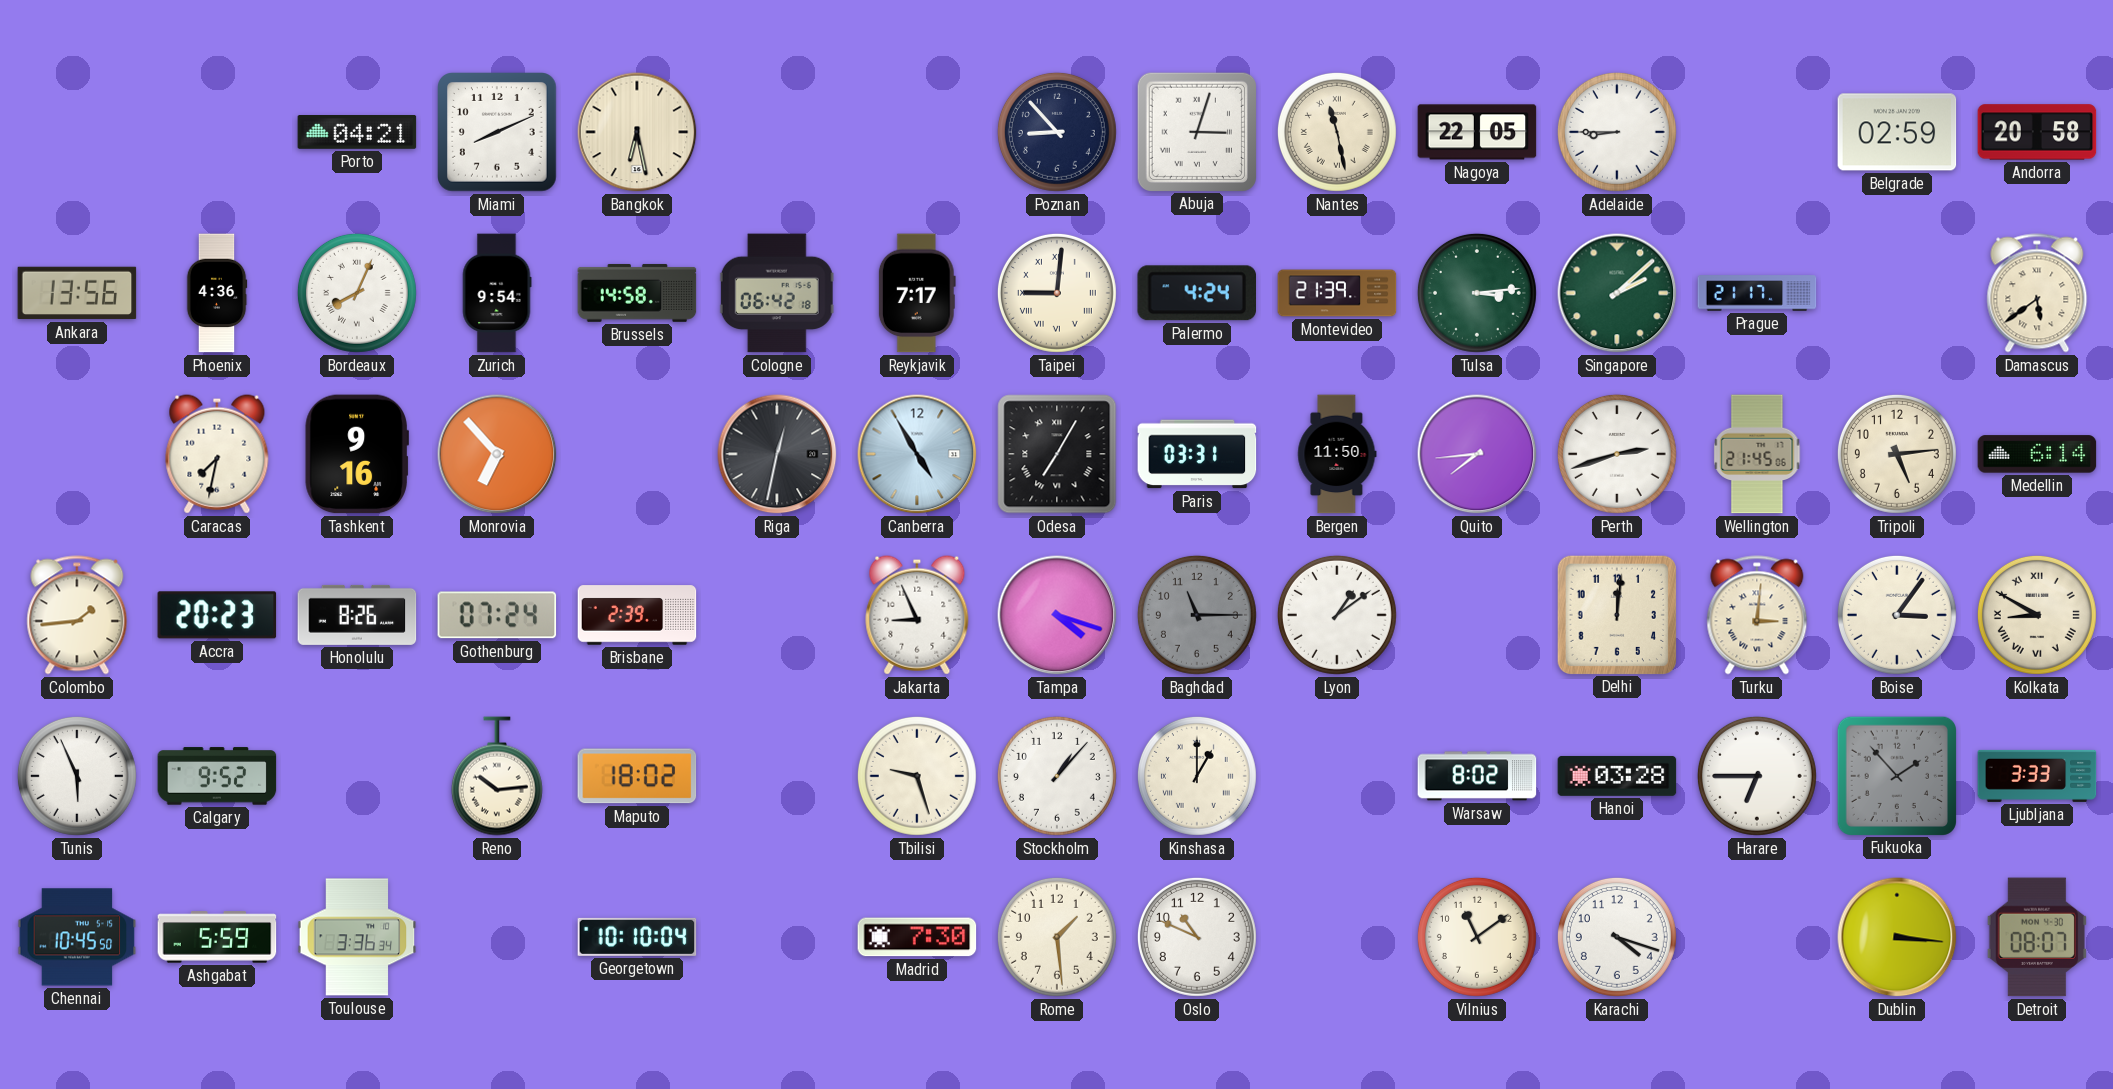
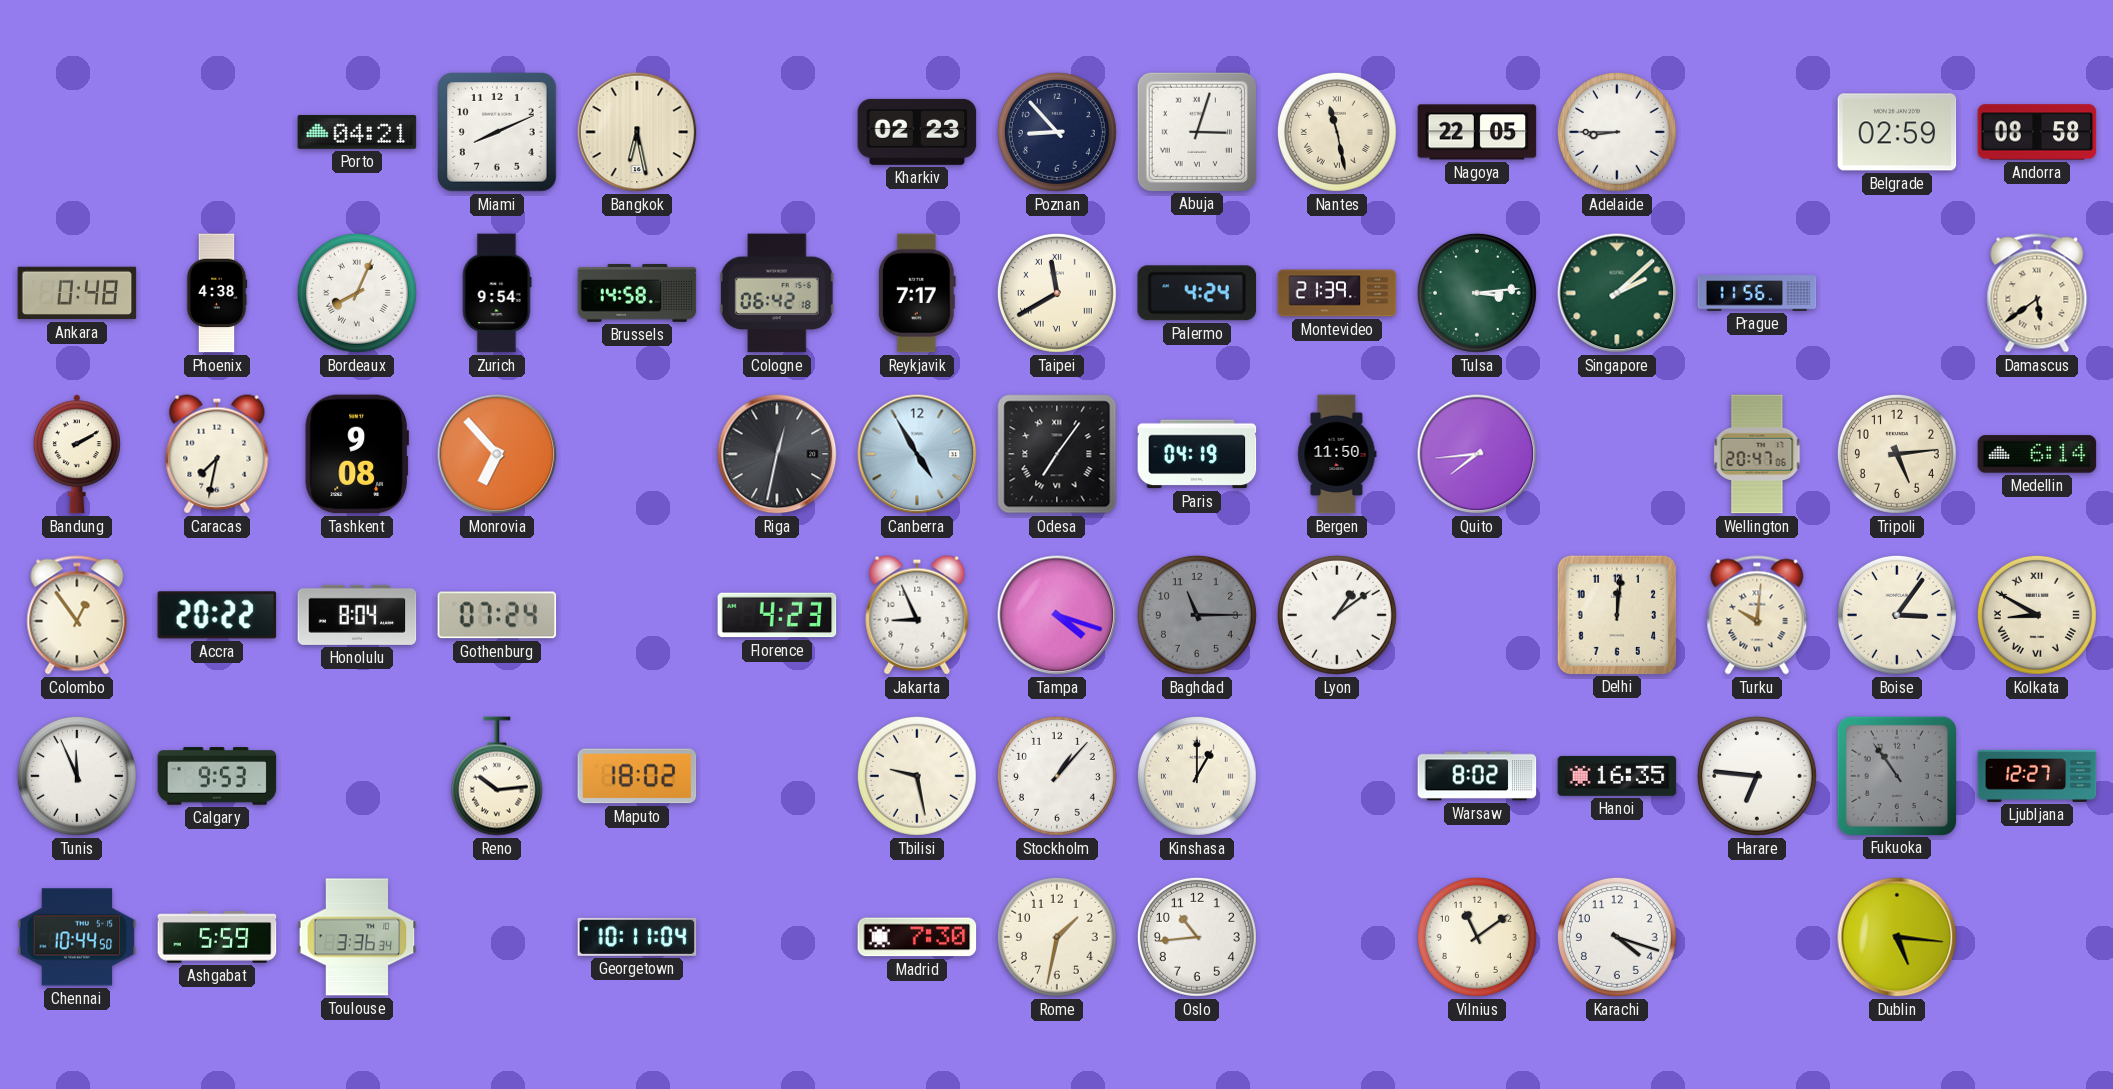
Kharkiv: none -> 02:23
Andorra: 20:58 -> 08:58
Ankara: 13:56 -> 0:48
Phoenix: 4:36 -> 4:38
Taipei: 9:01 -> 11:40
Prague: 21:17 -> 11:56
Bandung: none -> 2:10
Tashkent: 9:16 -> 9:08
Odesa: 7:05 -> 7:06
Paris: 03:31 -> 04:19
Perth: 2:42 -> none
Wellington: 21:45 -> 20:47
Colombo: 1:44 -> 12:54
Accra: 20:23 -> 20:22
Honolulu: 8:26 -> 8:04
Brisbane: 2:39 -> none
Florence: none -> 4:23
Turku: 3:01 -> 10:01
Tunis: 5:56 -> 11:56
Calgary: 9:52 -> 9:53
Tbilisi: 9:27 -> 9:28
Hanoi: 03:28 -> 16:35
Harare: 6:45 -> 6:46
Fukuoka: 1:53 -> 10:54
Ljubljana: 3:33 -> 12:27
Chennai: 10:45 -> 10:44
Georgetown: 10:10 -> 10:11
Rome: 1:29 -> 1:32
Oslo: 10:49 -> 10:44
Dublin: 3:16 -> 5:16
Detroit: 08:07 -> none
